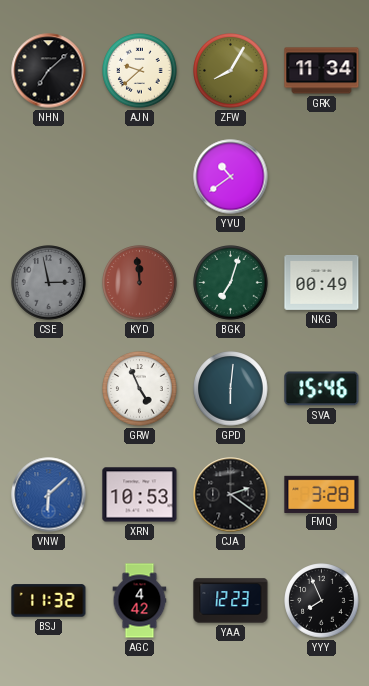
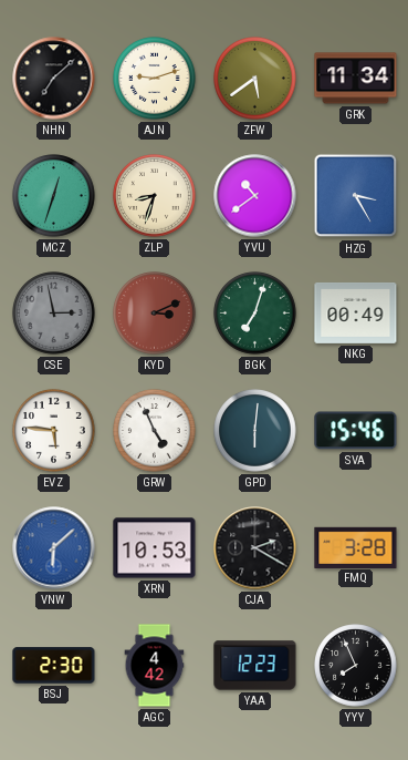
AJN: 9:38 -> 9:12
ZFW: 8:05 -> 5:39
MCZ: none -> 12:33
ZLP: none -> 8:33
HZG: none -> 3:25
KYD: 11:59 -> 3:11
EVZ: none -> 5:46
CJA: 2:21 -> 2:20
BSJ: 11:32 -> 2:30
